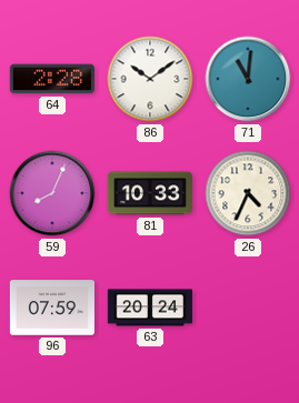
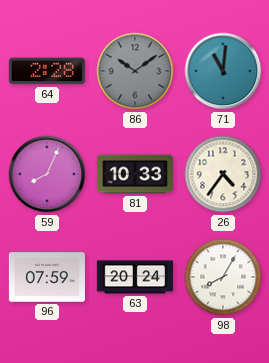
86 dial: white -> grey
26: 4:34 -> 4:36
98: none -> 8:05
